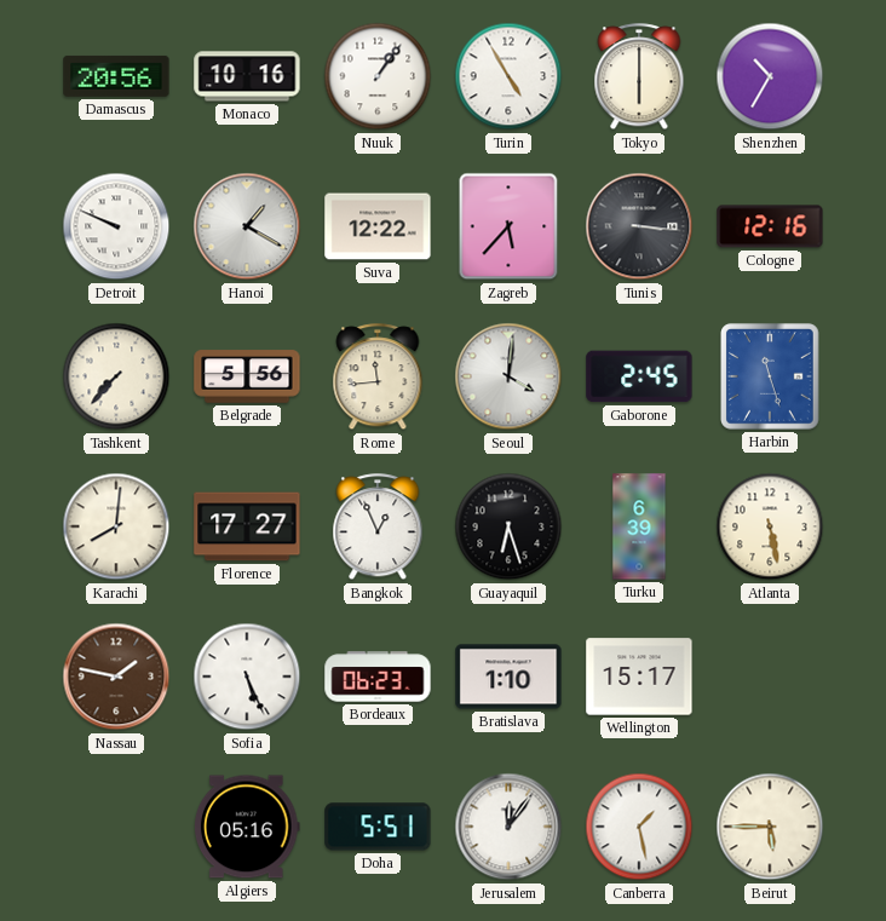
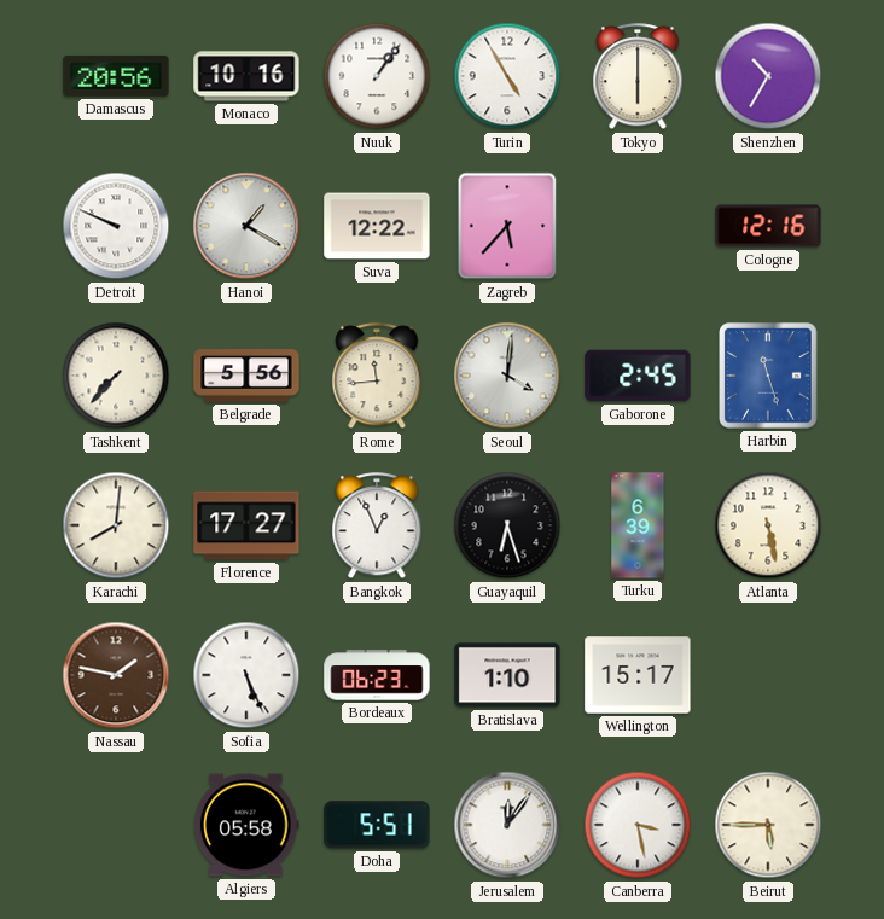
Tunis: 3:16 -> none
Algiers: 05:16 -> 05:58
Canberra: 1:28 -> 3:28
